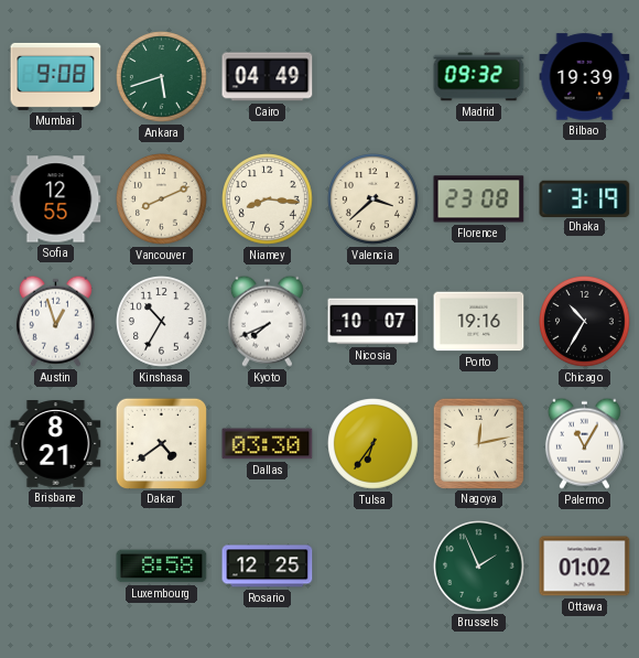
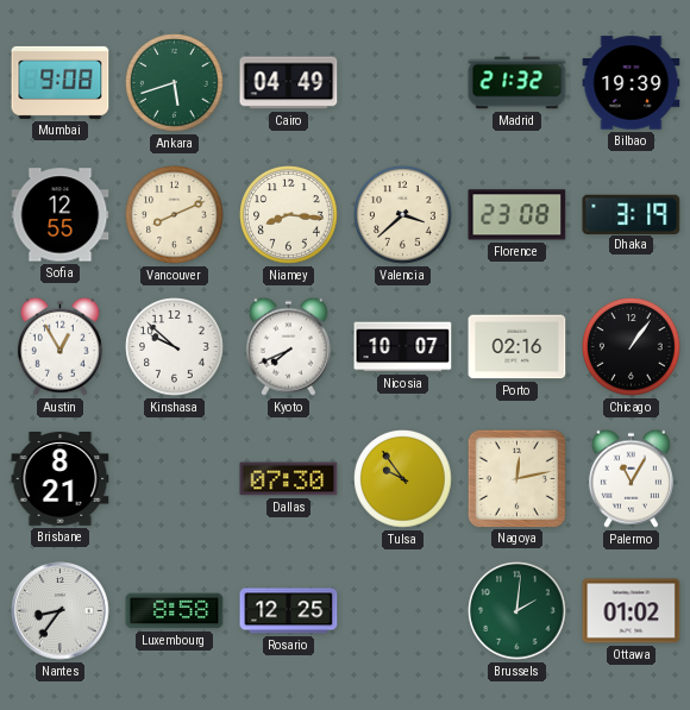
Madrid: 09:32 -> 21:32
Austin: 12:57 -> 12:55
Kinshasa: 10:35 -> 9:52
Porto: 19:16 -> 02:16
Chicago: 10:35 -> 1:06
Dakar: 4:39 -> none
Dallas: 03:30 -> 07:30
Tulsa: 6:36 -> 9:54
Nantes: none -> 8:36
Brussels: 1:56 -> 2:01
